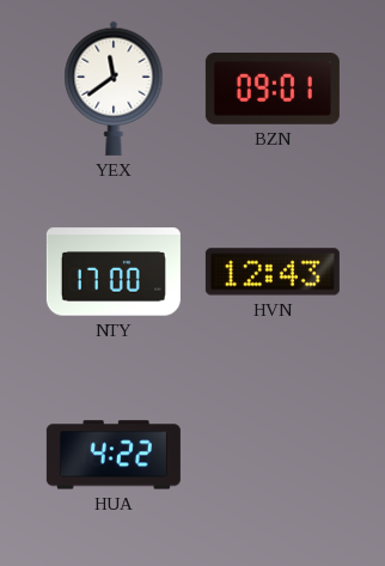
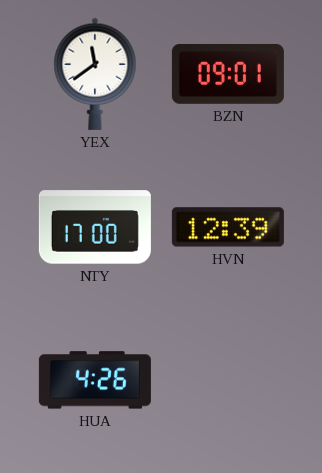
HVN: 12:43 -> 12:39
HUA: 4:22 -> 4:26
